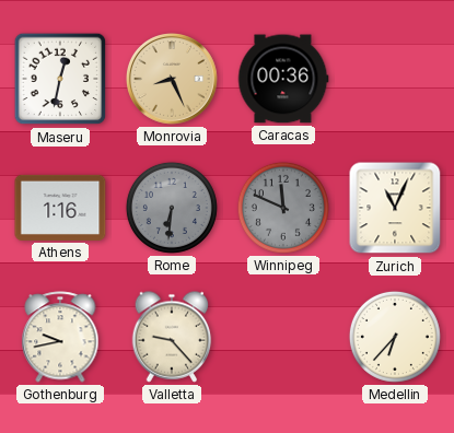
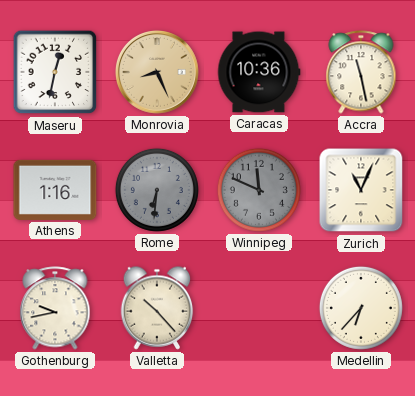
Caracas: 00:36 -> 10:36
Accra: none -> 11:28
Valletta: 9:23 -> 10:23
